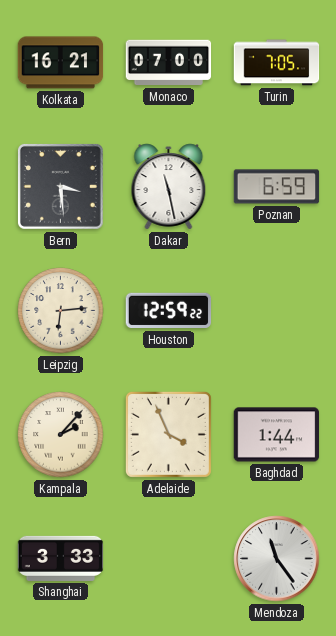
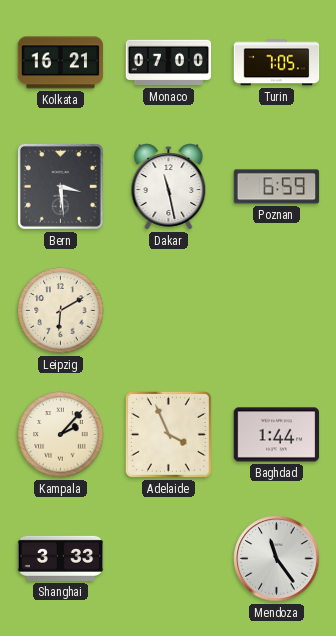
Leipzig: 6:14 -> 6:10
Houston: 12:59 -> none
